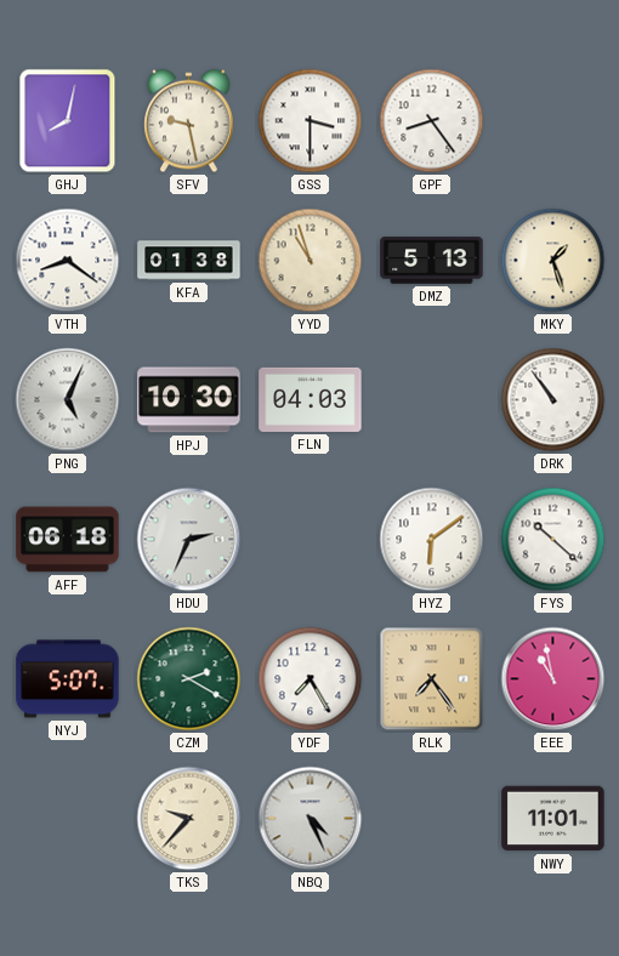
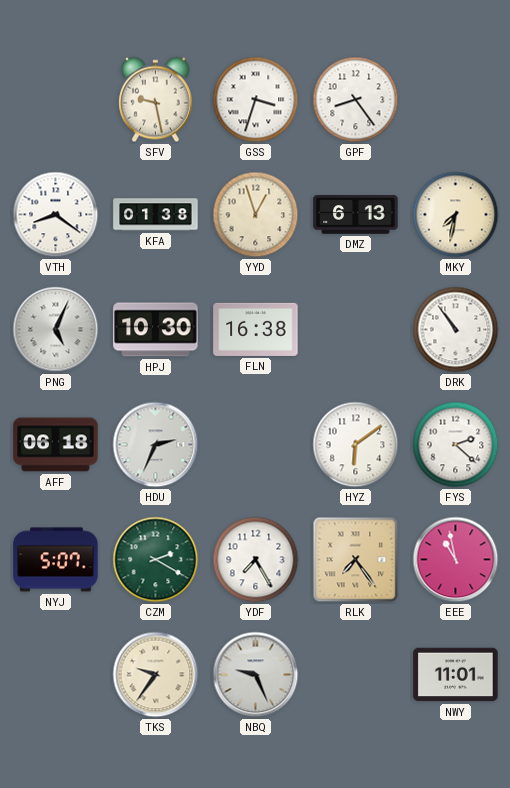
GHJ: 8:02 -> none
GSS: 3:30 -> 3:33
YYD: 10:57 -> 12:57
DMZ: 5:13 -> 6:13
MKY: 1:27 -> 7:32
FLN: 04:03 -> 16:38
FYS: 10:22 -> 2:22
TKS: 9:37 -> 9:36
NBQ: 4:26 -> 9:26
